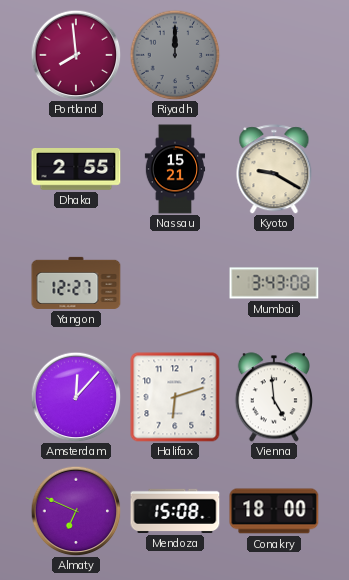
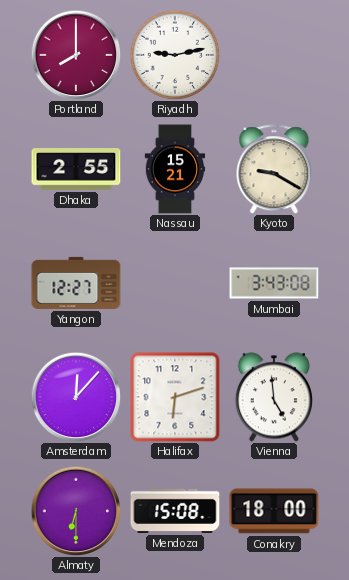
Portland: 7:59 -> 8:00
Riyadh: 12:00 -> 9:13
Riyadh dial: grey -> white
Almaty: 6:49 -> 6:30
